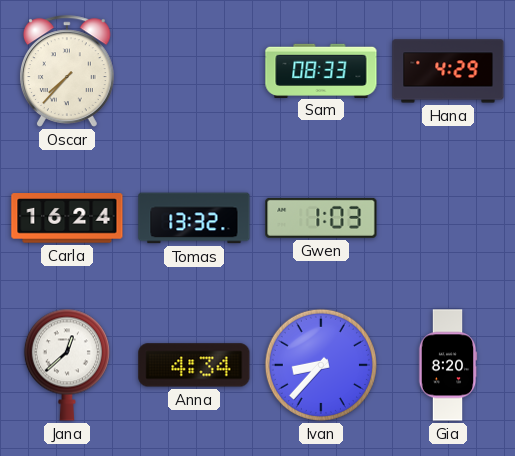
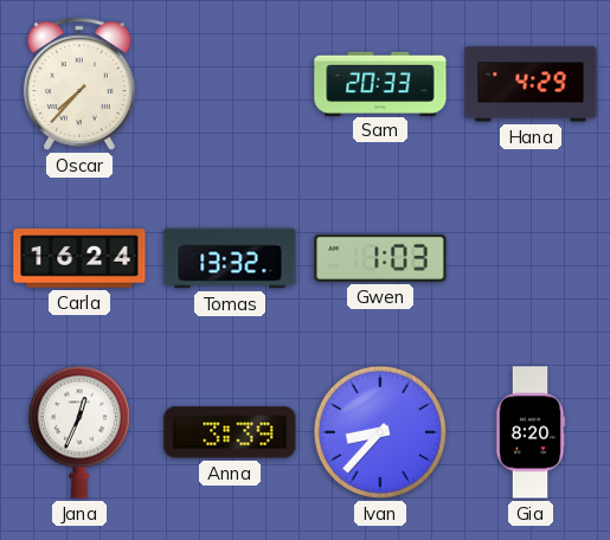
Sam: 08:33 -> 20:33
Jana: 12:38 -> 12:34
Anna: 4:34 -> 3:39
